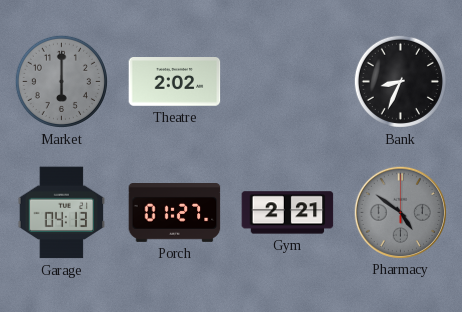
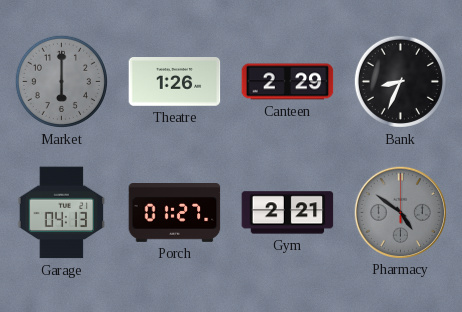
Theatre: 2:02 -> 1:26
Canteen: none -> 2:29
